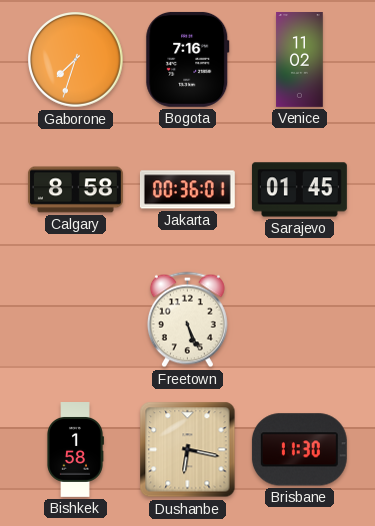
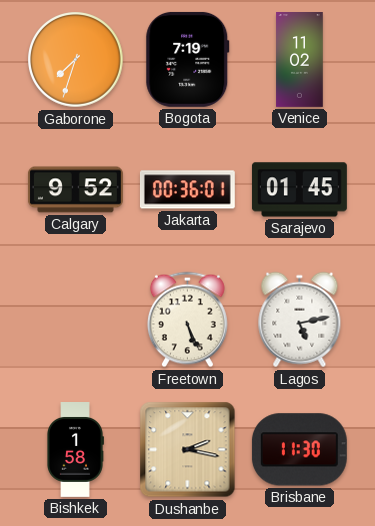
Bogota: 7:16 -> 7:19
Calgary: 8:58 -> 9:52
Lagos: none -> 5:13
Dushanbe: 6:17 -> 2:17
